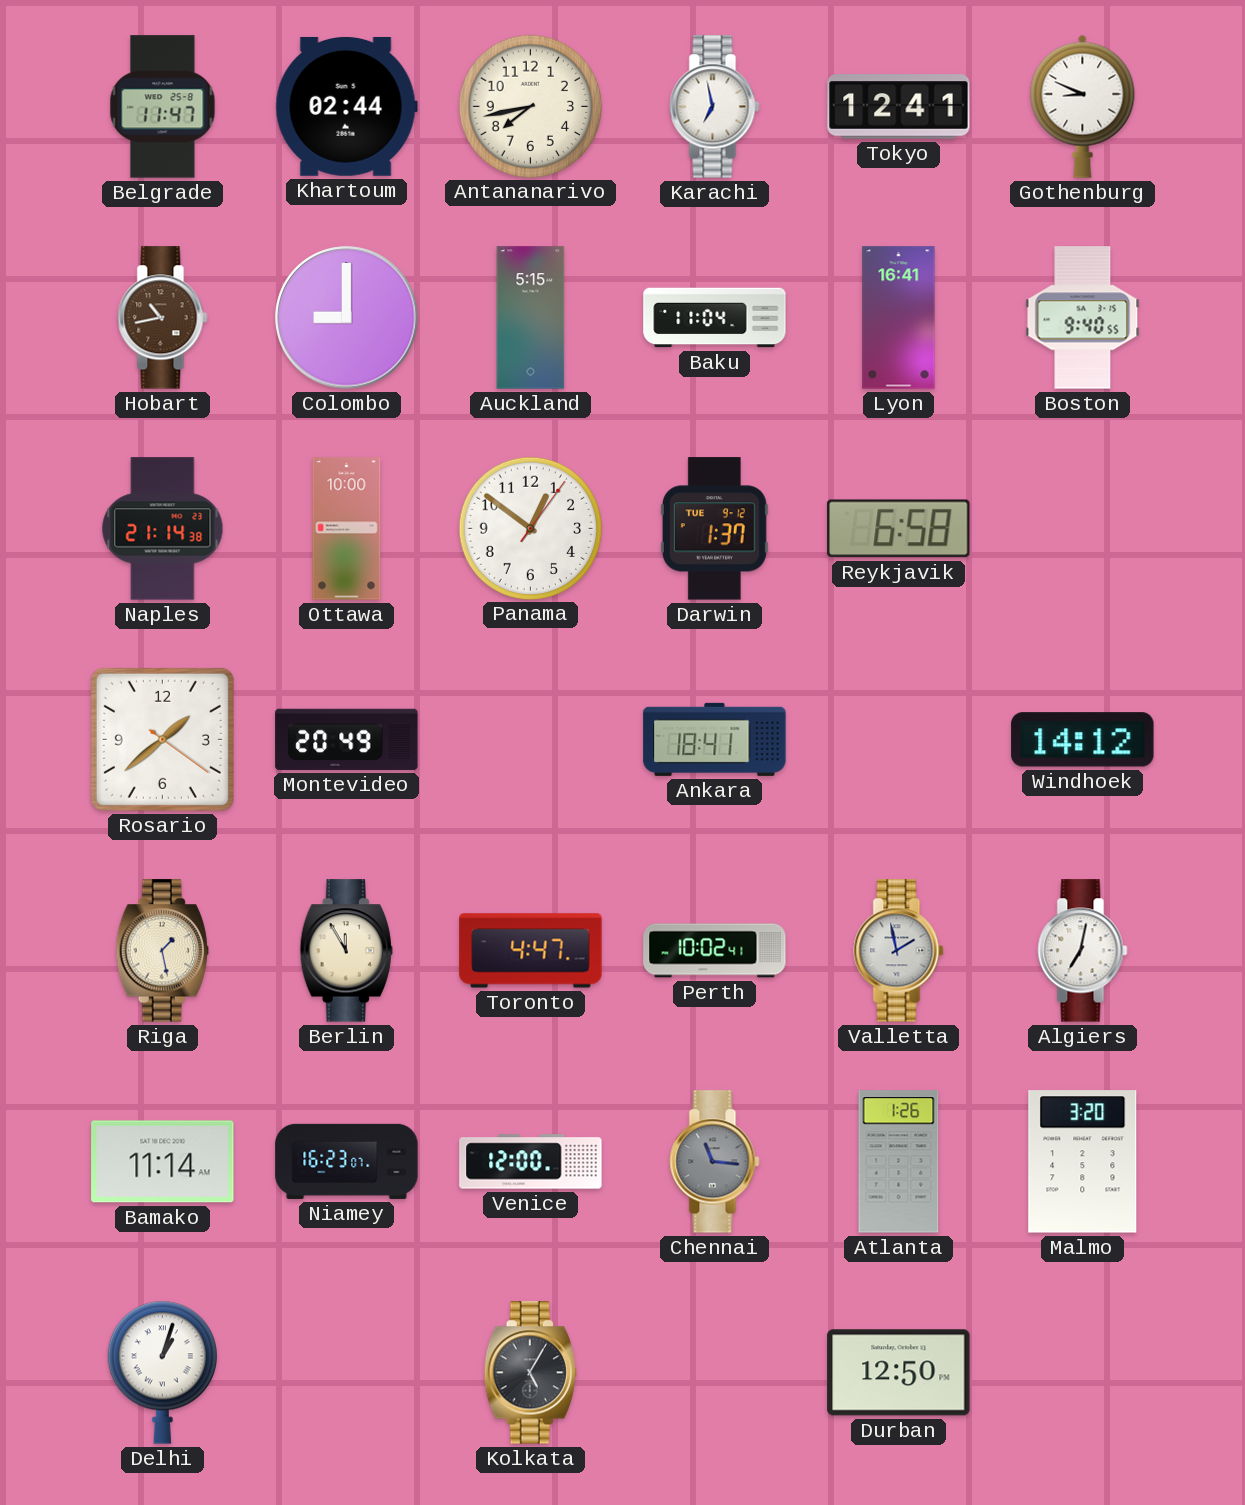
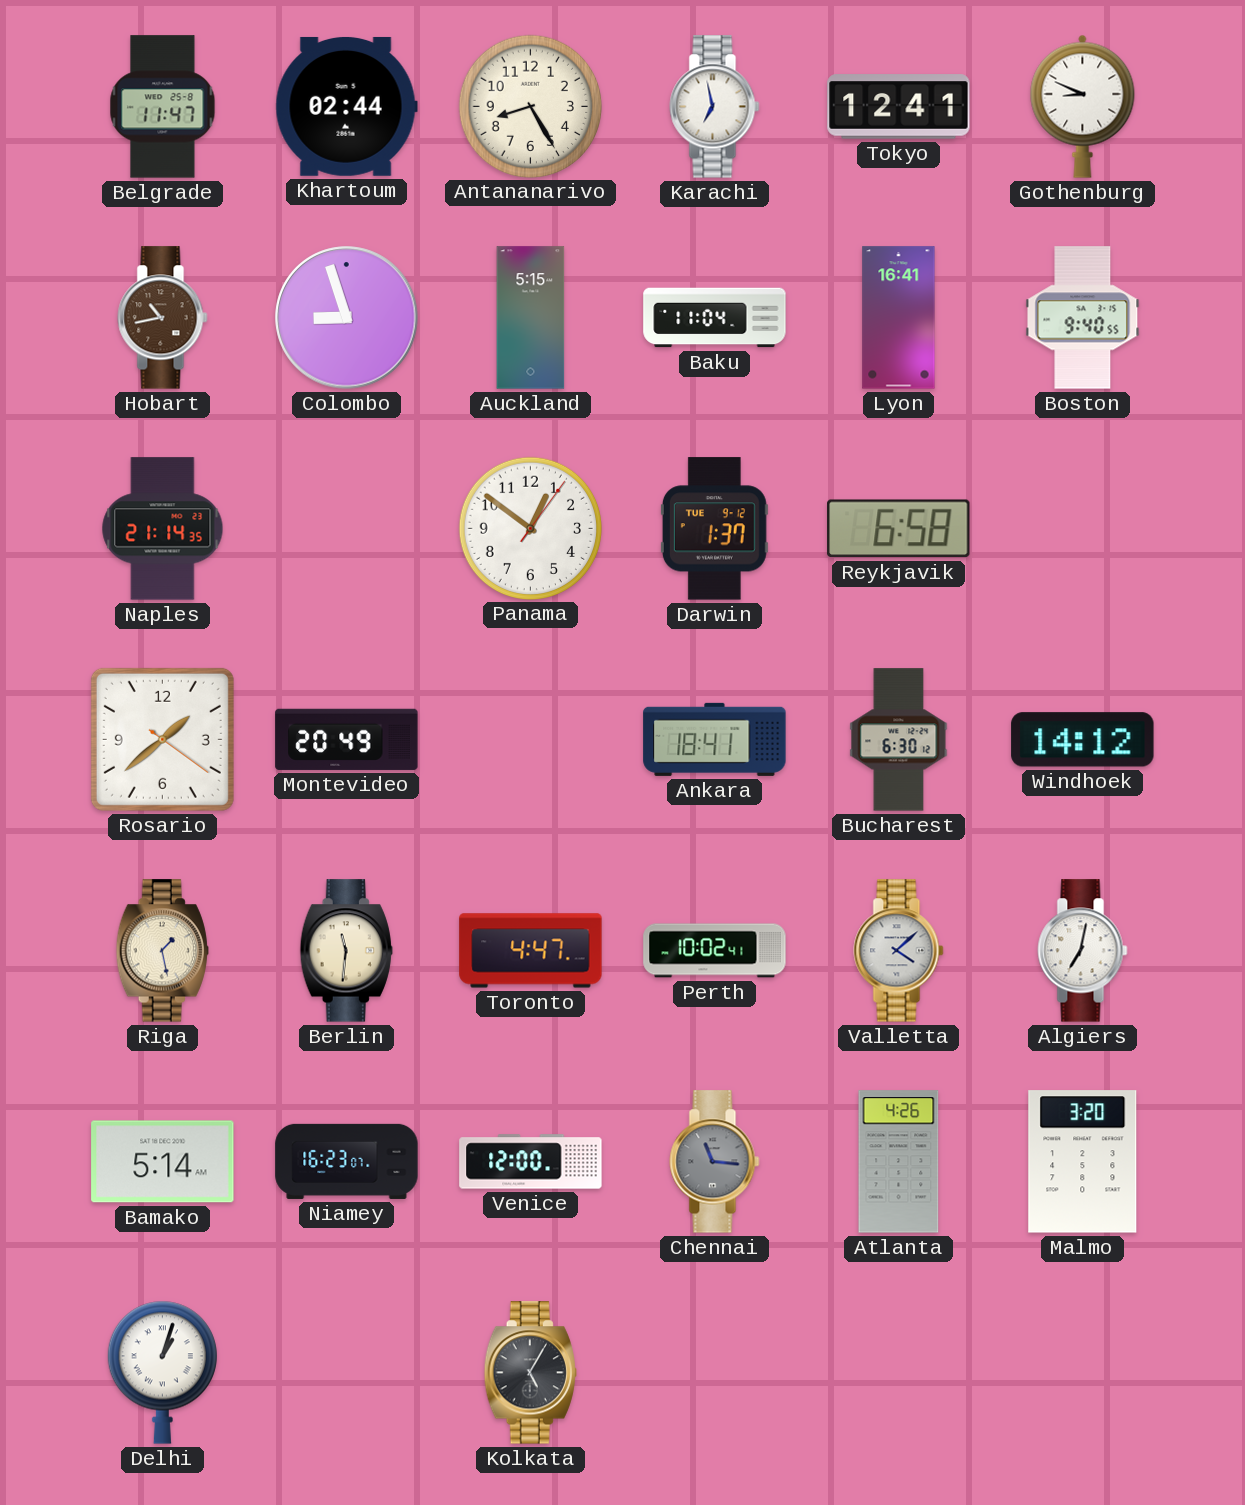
Antananarivo: 7:43 -> 8:25
Colombo: 9:00 -> 8:57
Naples: 21:14:38 -> 21:14:35
Ottawa: 10:00 -> none
Bucharest: none -> 6:30
Berlin: 11:55 -> 11:31
Valletta: 1:58 -> 4:08
Bamako: 11:14 -> 5:14
Atlanta: 1:26 -> 4:26
Durban: 12:50 -> none
